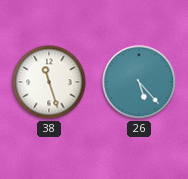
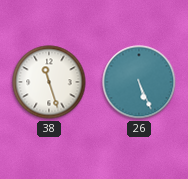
26: 5:23 -> 5:26
